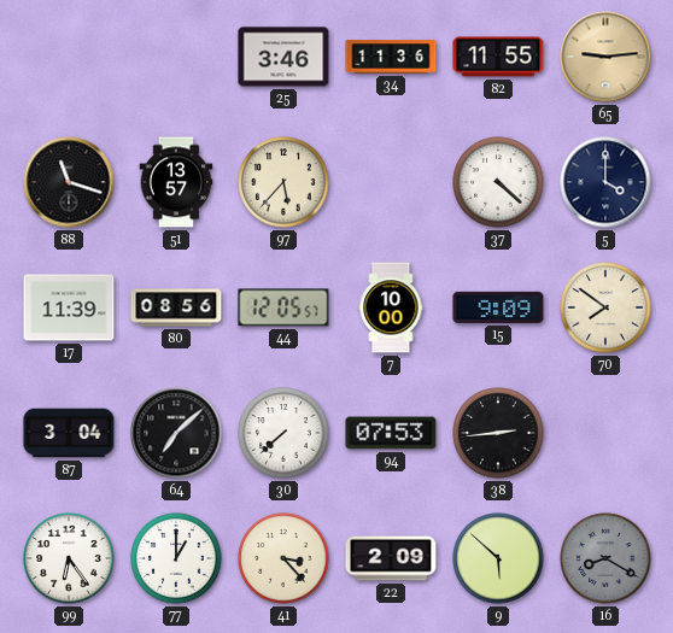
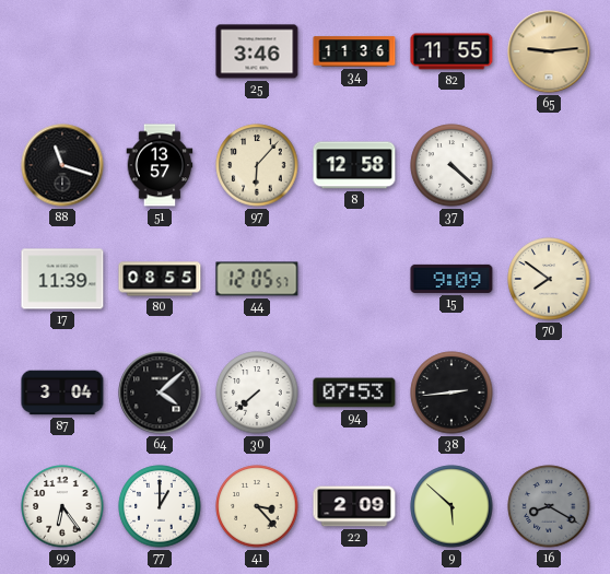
97: 5:37 -> 6:07
8: none -> 12:58
5: 4:00 -> none
80: 08:56 -> 08:55
7: 10:00 -> none
64: 7:08 -> 4:08
